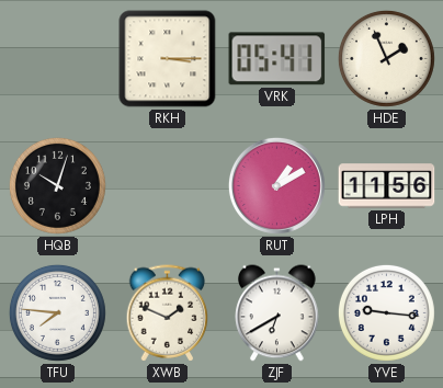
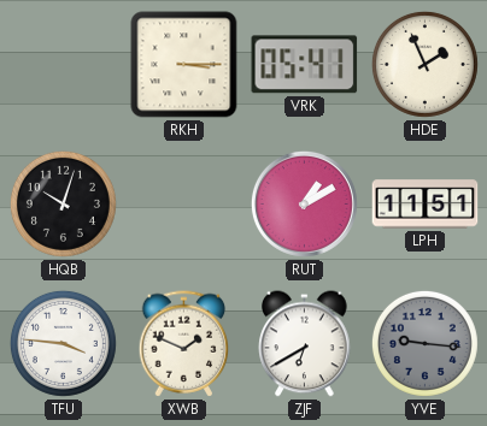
LPH: 11:56 -> 11:51
TFU: 7:46 -> 3:46
YVE dial: white -> grey
